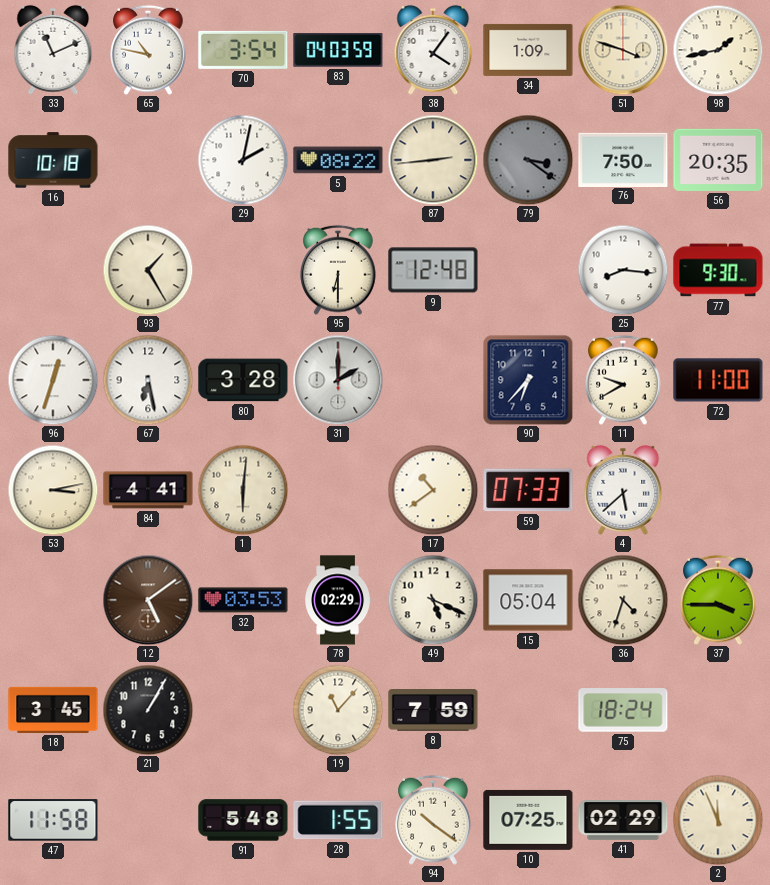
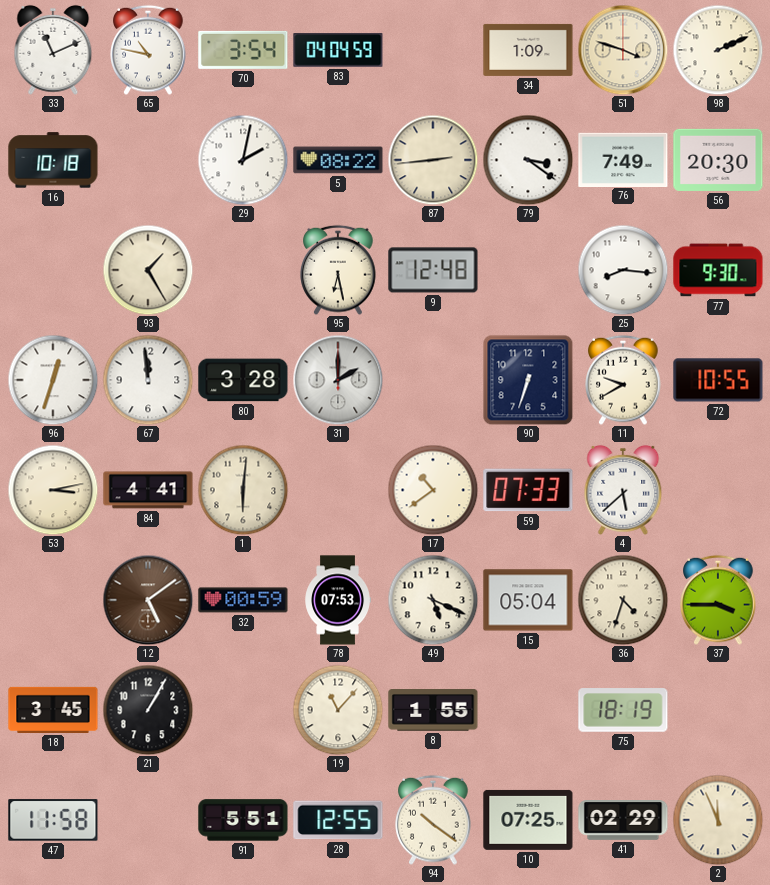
83: 04:03 -> 04:04
38: 4:06 -> none
98: 1:43 -> 2:11
79 dial: grey -> white
76: 7:50 -> 7:49
56: 20:35 -> 20:30
95: 6:30 -> 6:28
67: 6:28 -> 11:59
90: 6:37 -> 6:33
72: 11:00 -> 10:55
32: 03:53 -> 00:59
78: 02:29 -> 07:53
8: 7:59 -> 1:55
75: 18:24 -> 18:19
91: 5:48 -> 5:51
28: 1:55 -> 12:55
